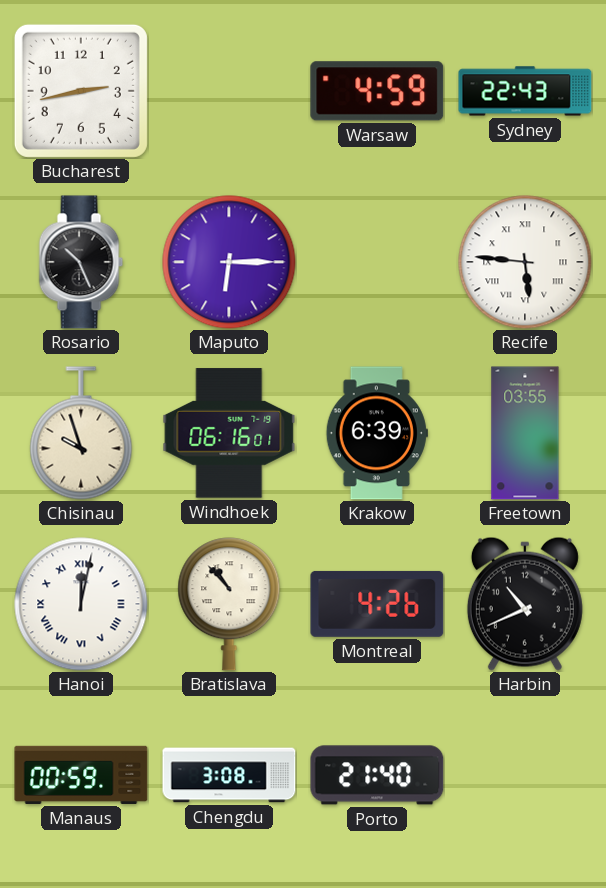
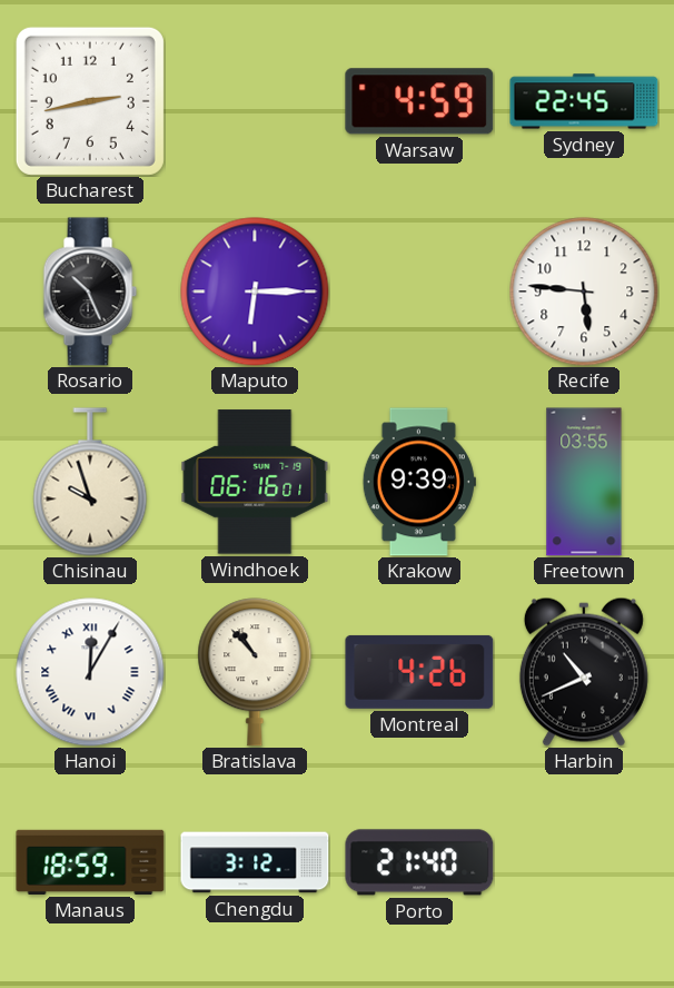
Sydney: 22:43 -> 22:45
Recife numerals: Roman -> Arabic
Krakow: 6:39 -> 9:39
Hanoi: 12:02 -> 12:05
Manaus: 00:59 -> 18:59
Chengdu: 3:08 -> 3:12
